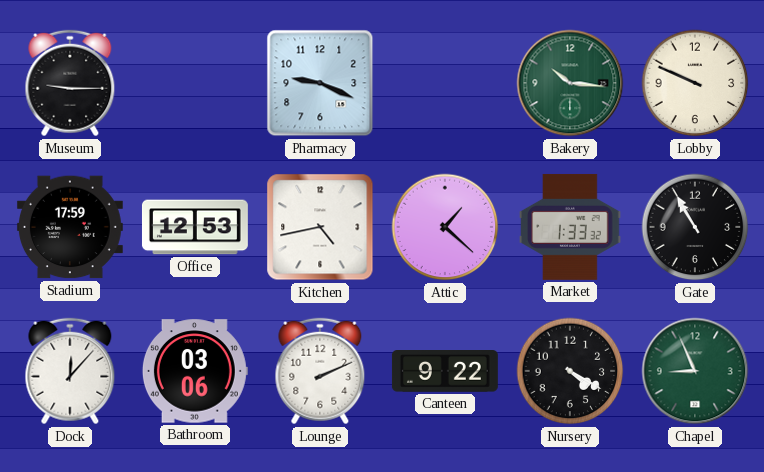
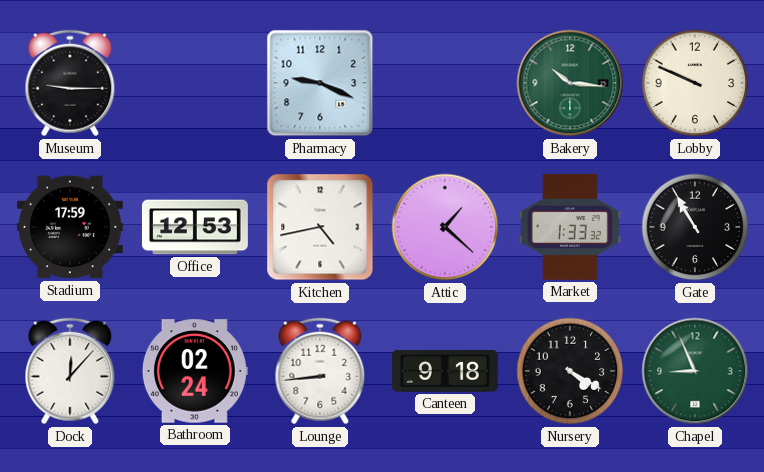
Bathroom: 03:06 -> 02:24
Lounge: 2:11 -> 8:44
Canteen: 9:22 -> 9:18
